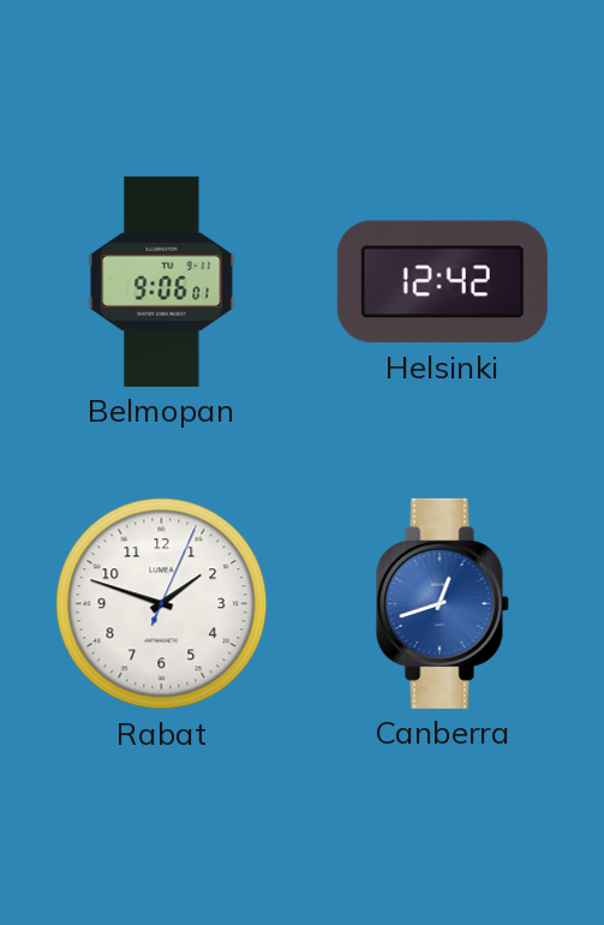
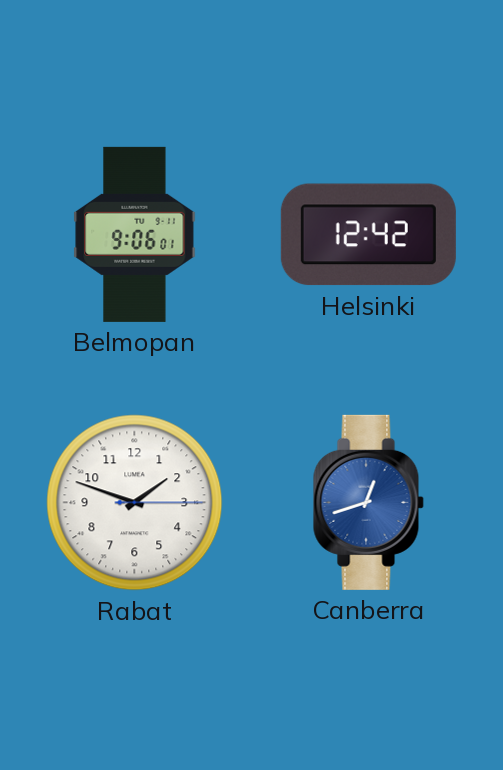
Rabat: 1:48:04 -> 1:48:15
